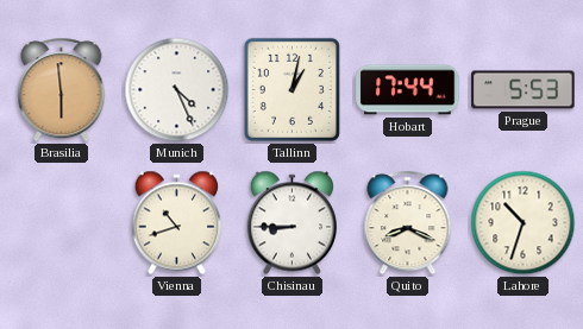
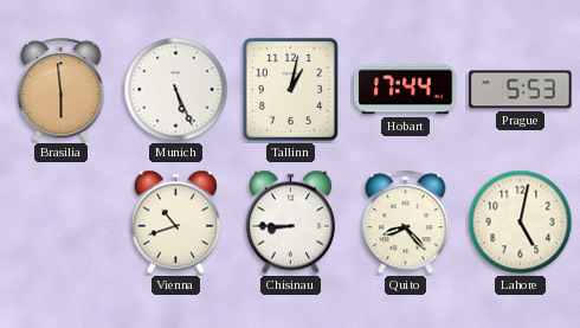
Munich: 4:26 -> 5:26
Quito: 8:19 -> 8:23
Lahore: 10:33 -> 5:02
